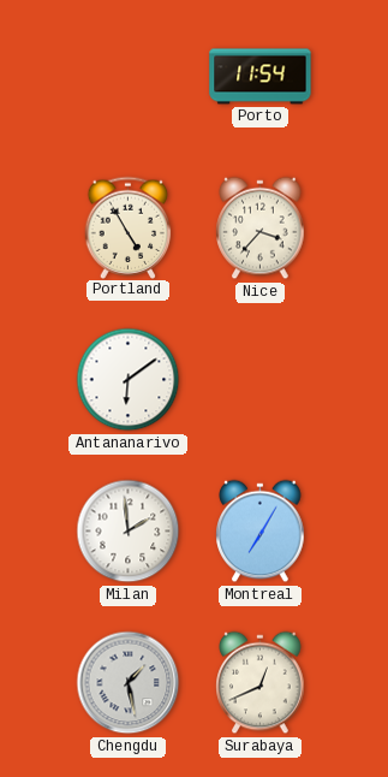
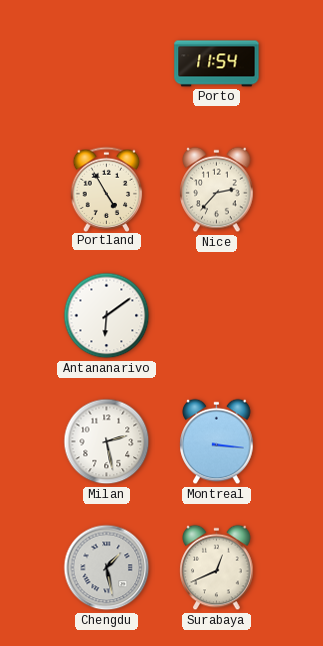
Nice: 3:37 -> 2:37
Milan: 1:59 -> 2:28
Montreal: 7:05 -> 3:16
